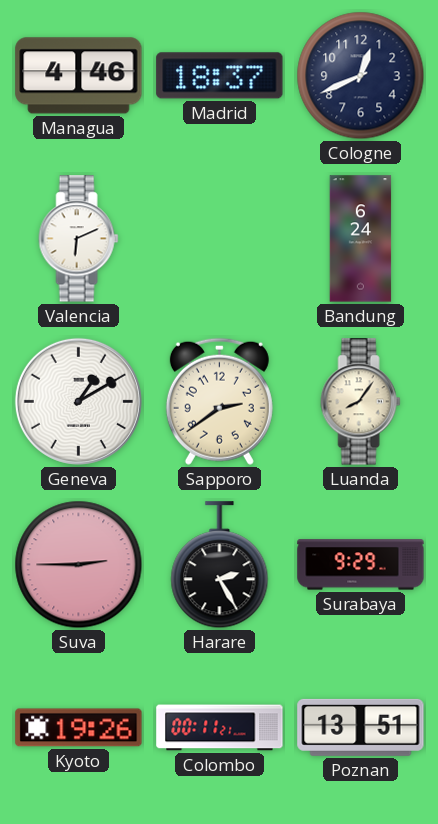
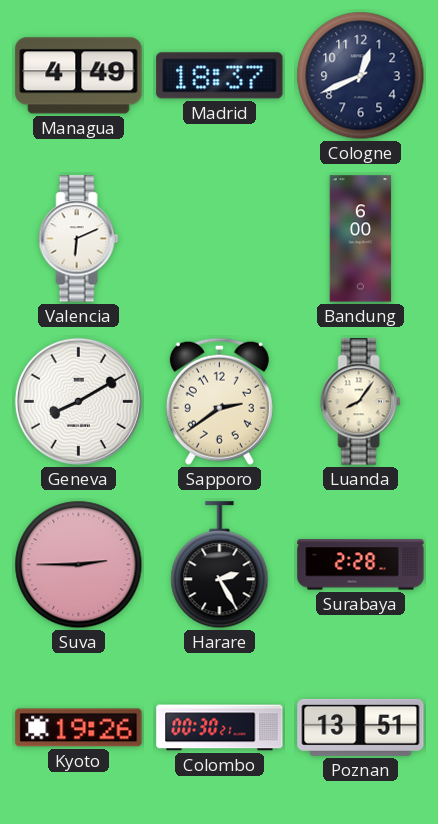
Managua: 4:46 -> 4:49
Bandung: 6:24 -> 6:00
Geneva: 1:10 -> 8:10
Surabaya: 9:29 -> 2:28
Colombo: 00:11 -> 00:30
